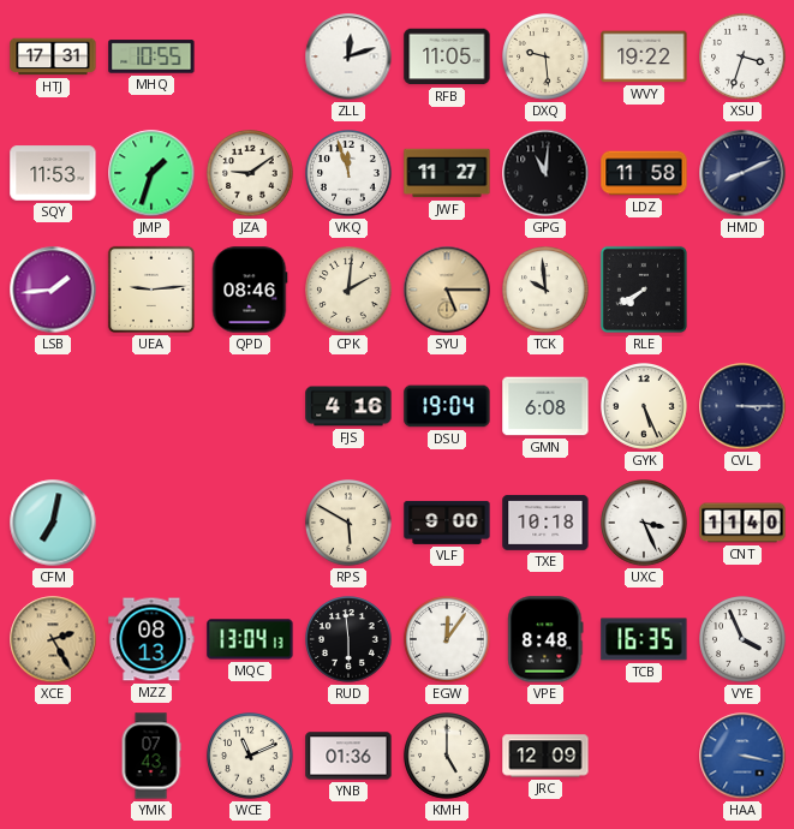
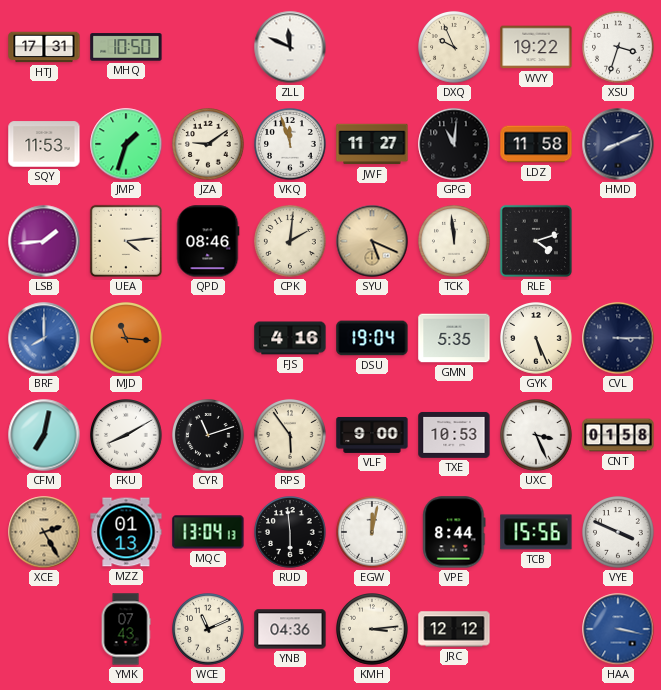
MHQ: 10:55 -> 10:50
ZLL: 12:12 -> 11:49
RFB: 11:05 -> none
DXQ: 9:29 -> 9:56
UEA: 9:14 -> 4:14
SYU: 5:15 -> 5:19
TCK: 9:59 -> 11:59
RLE: 7:40 -> 4:12
BRF: none -> 8:00
MJD: none -> 11:16
GMN: 6:08 -> 5:35
FKU: none -> 8:10
CYR: none -> 11:12
RPS: 5:50 -> 5:54
TXE: 10:18 -> 10:53
CNT: 11:40 -> 01:58
MZZ: 08:13 -> 01:13
EGW: 12:06 -> 12:02
VPE: 8:48 -> 8:44
TCB: 16:35 -> 15:56
VYE: 3:56 -> 3:49
YNB: 01:36 -> 04:36
KMH: 5:00 -> 3:14
JRC: 12:09 -> 12:12
